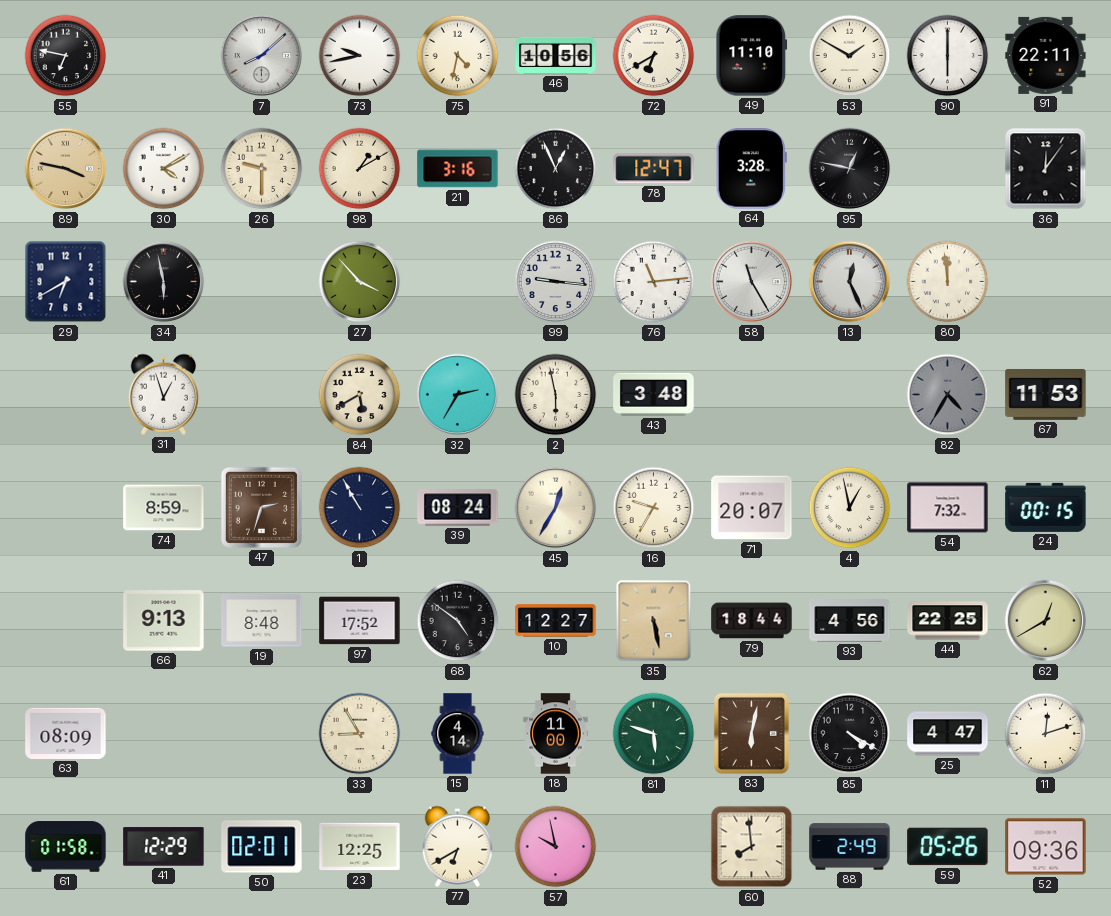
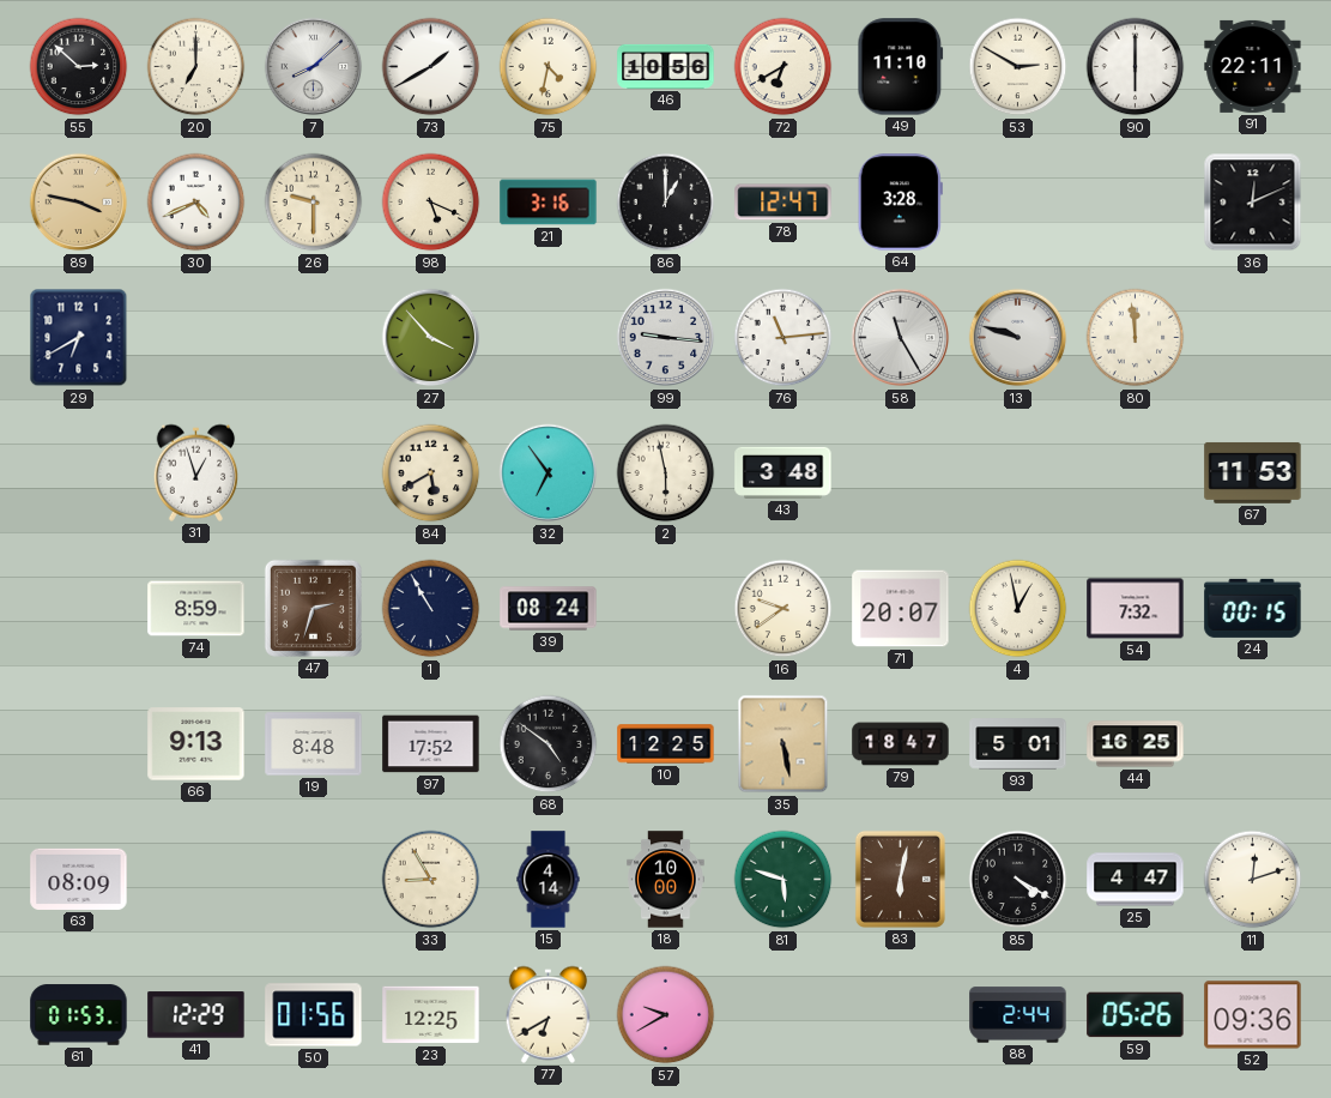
55: 6:47 -> 2:52
20: none -> 7:00
73: 9:43 -> 1:40
53: 1:50 -> 2:50
30: 4:10 -> 4:41
98: 1:10 -> 5:19
86: 12:56 -> 1:00
95: 12:47 -> none
36: 12:06 -> 12:11
34: 5:58 -> none
13: 12:26 -> 9:48
32: 2:35 -> 6:54
82: 4:35 -> none
45: 12:35 -> none
16: 9:35 -> 9:39
10: 12:27 -> 12:25
79: 18:44 -> 18:47
93: 4:56 -> 5:01
44: 22:25 -> 16:25
62: 12:40 -> none
18: 11:00 -> 10:00
61: 01:58 -> 01:53
50: 02:01 -> 01:56
57: 9:58 -> 9:40
60: 7:59 -> none
88: 2:49 -> 2:44
